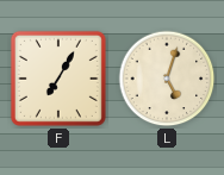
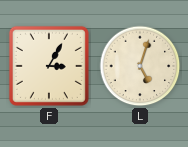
F: 7:05 -> 3:05
